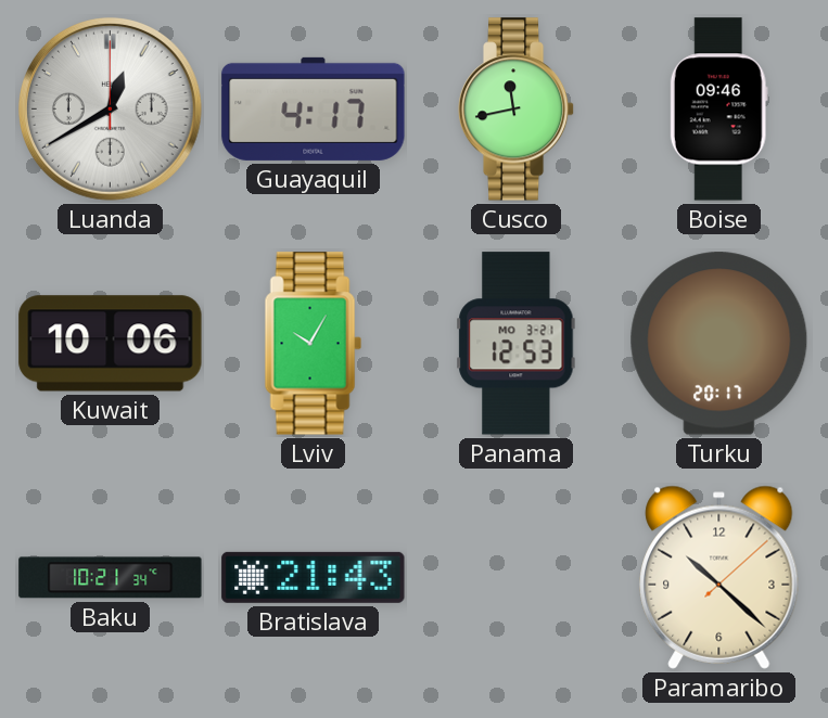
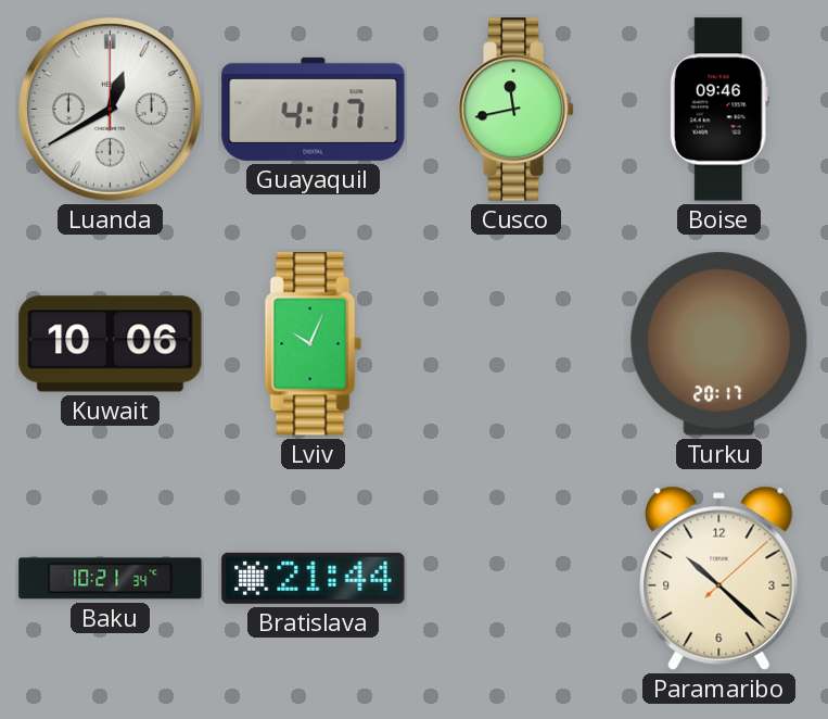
Lviv: 10:05 -> 10:04
Panama: 12:53 -> none
Bratislava: 21:43 -> 21:44
